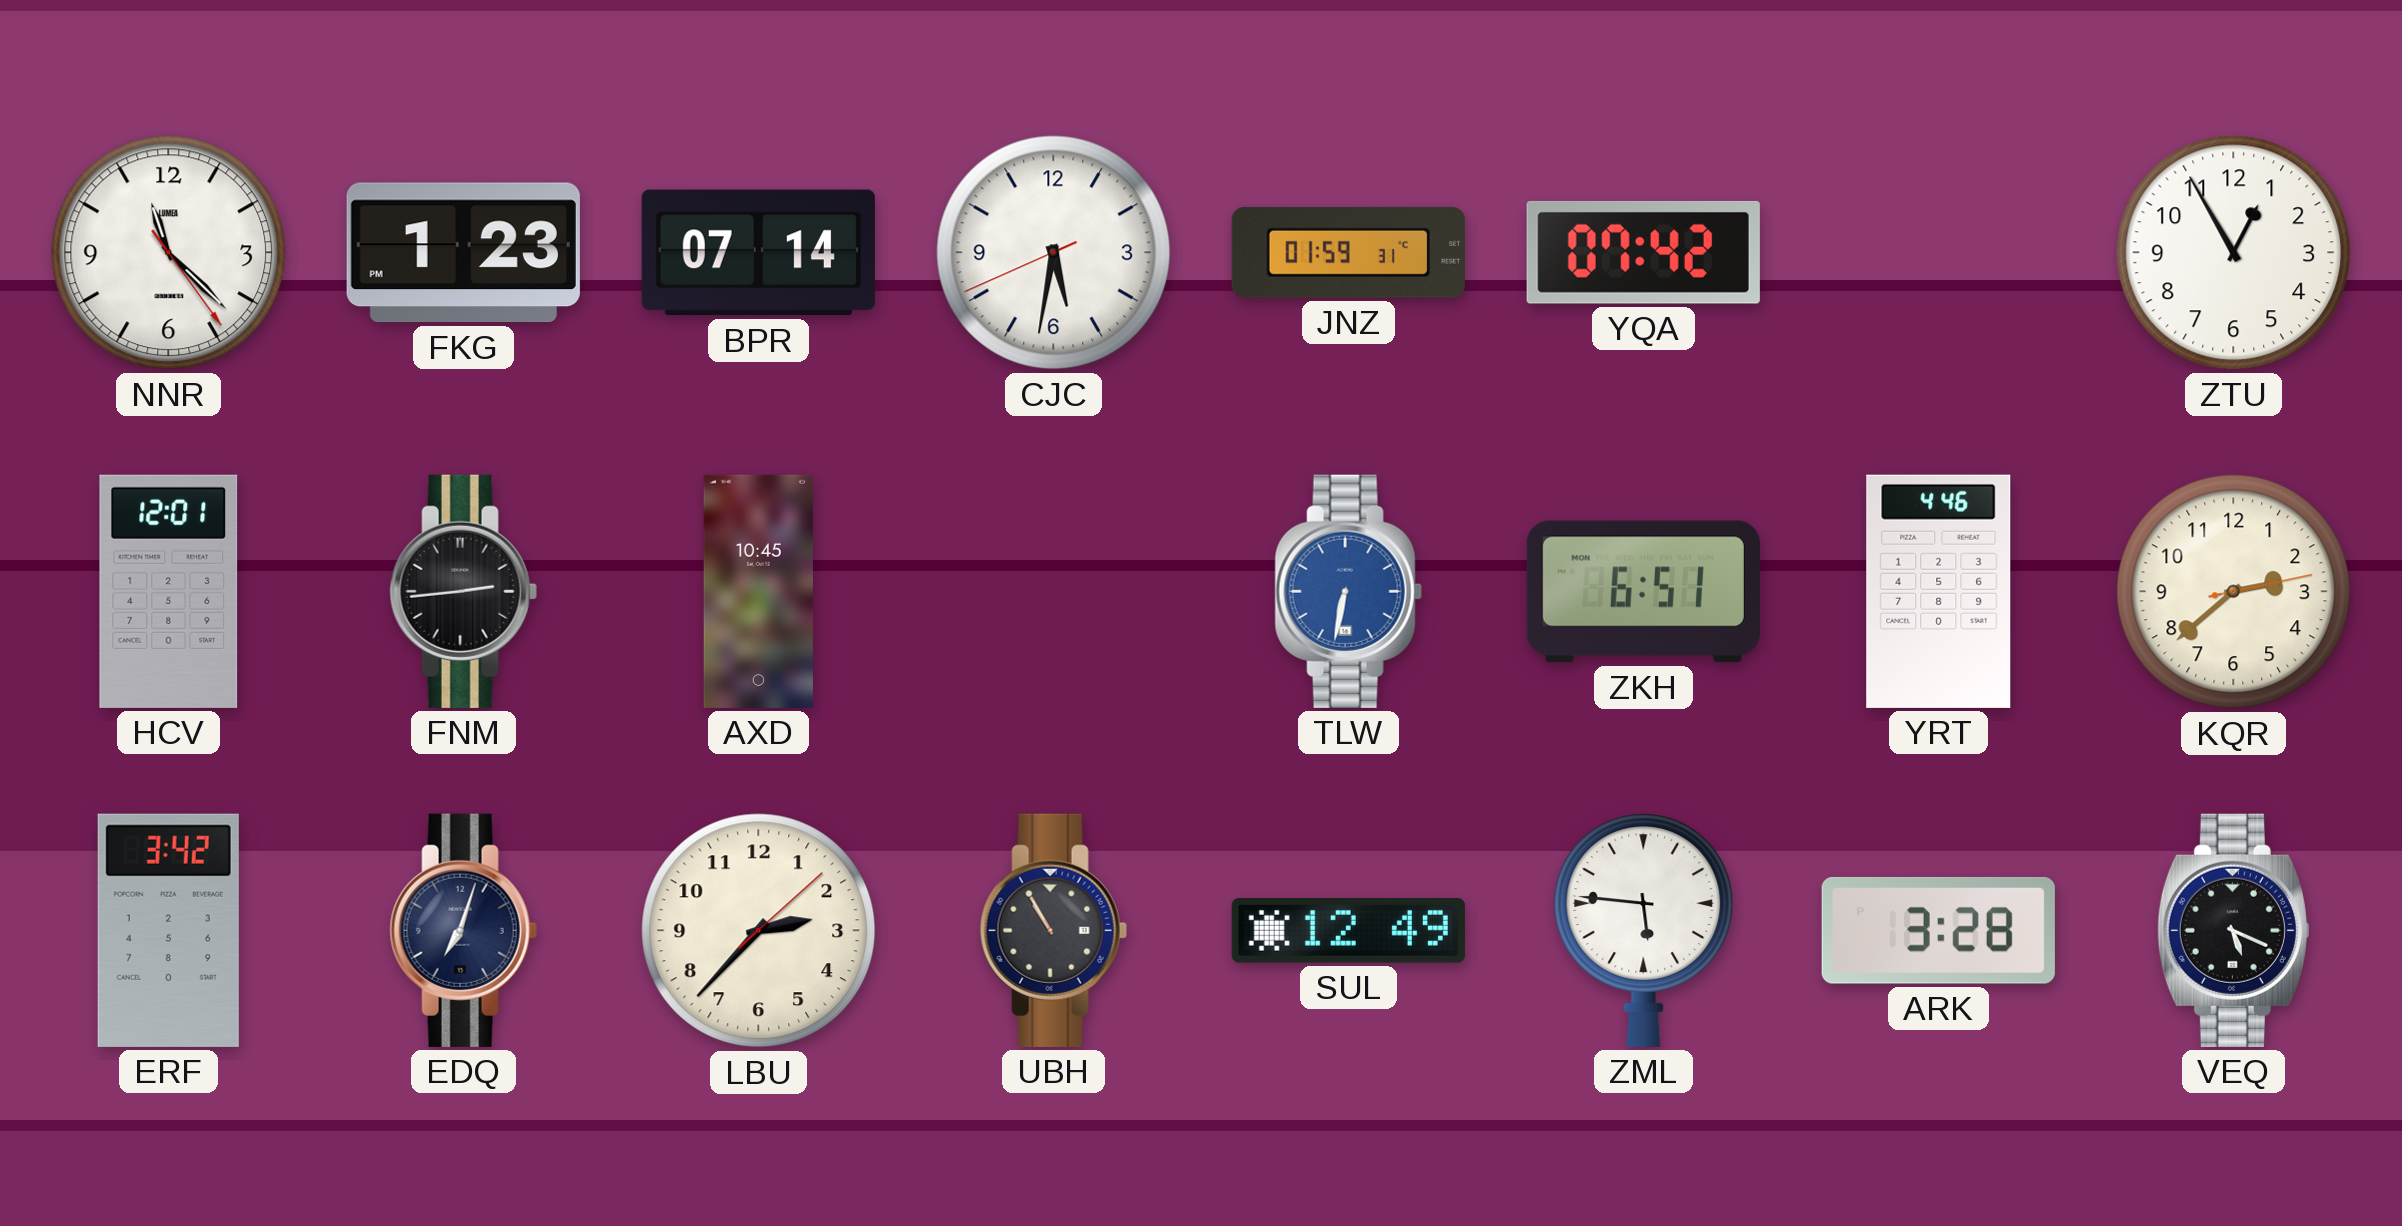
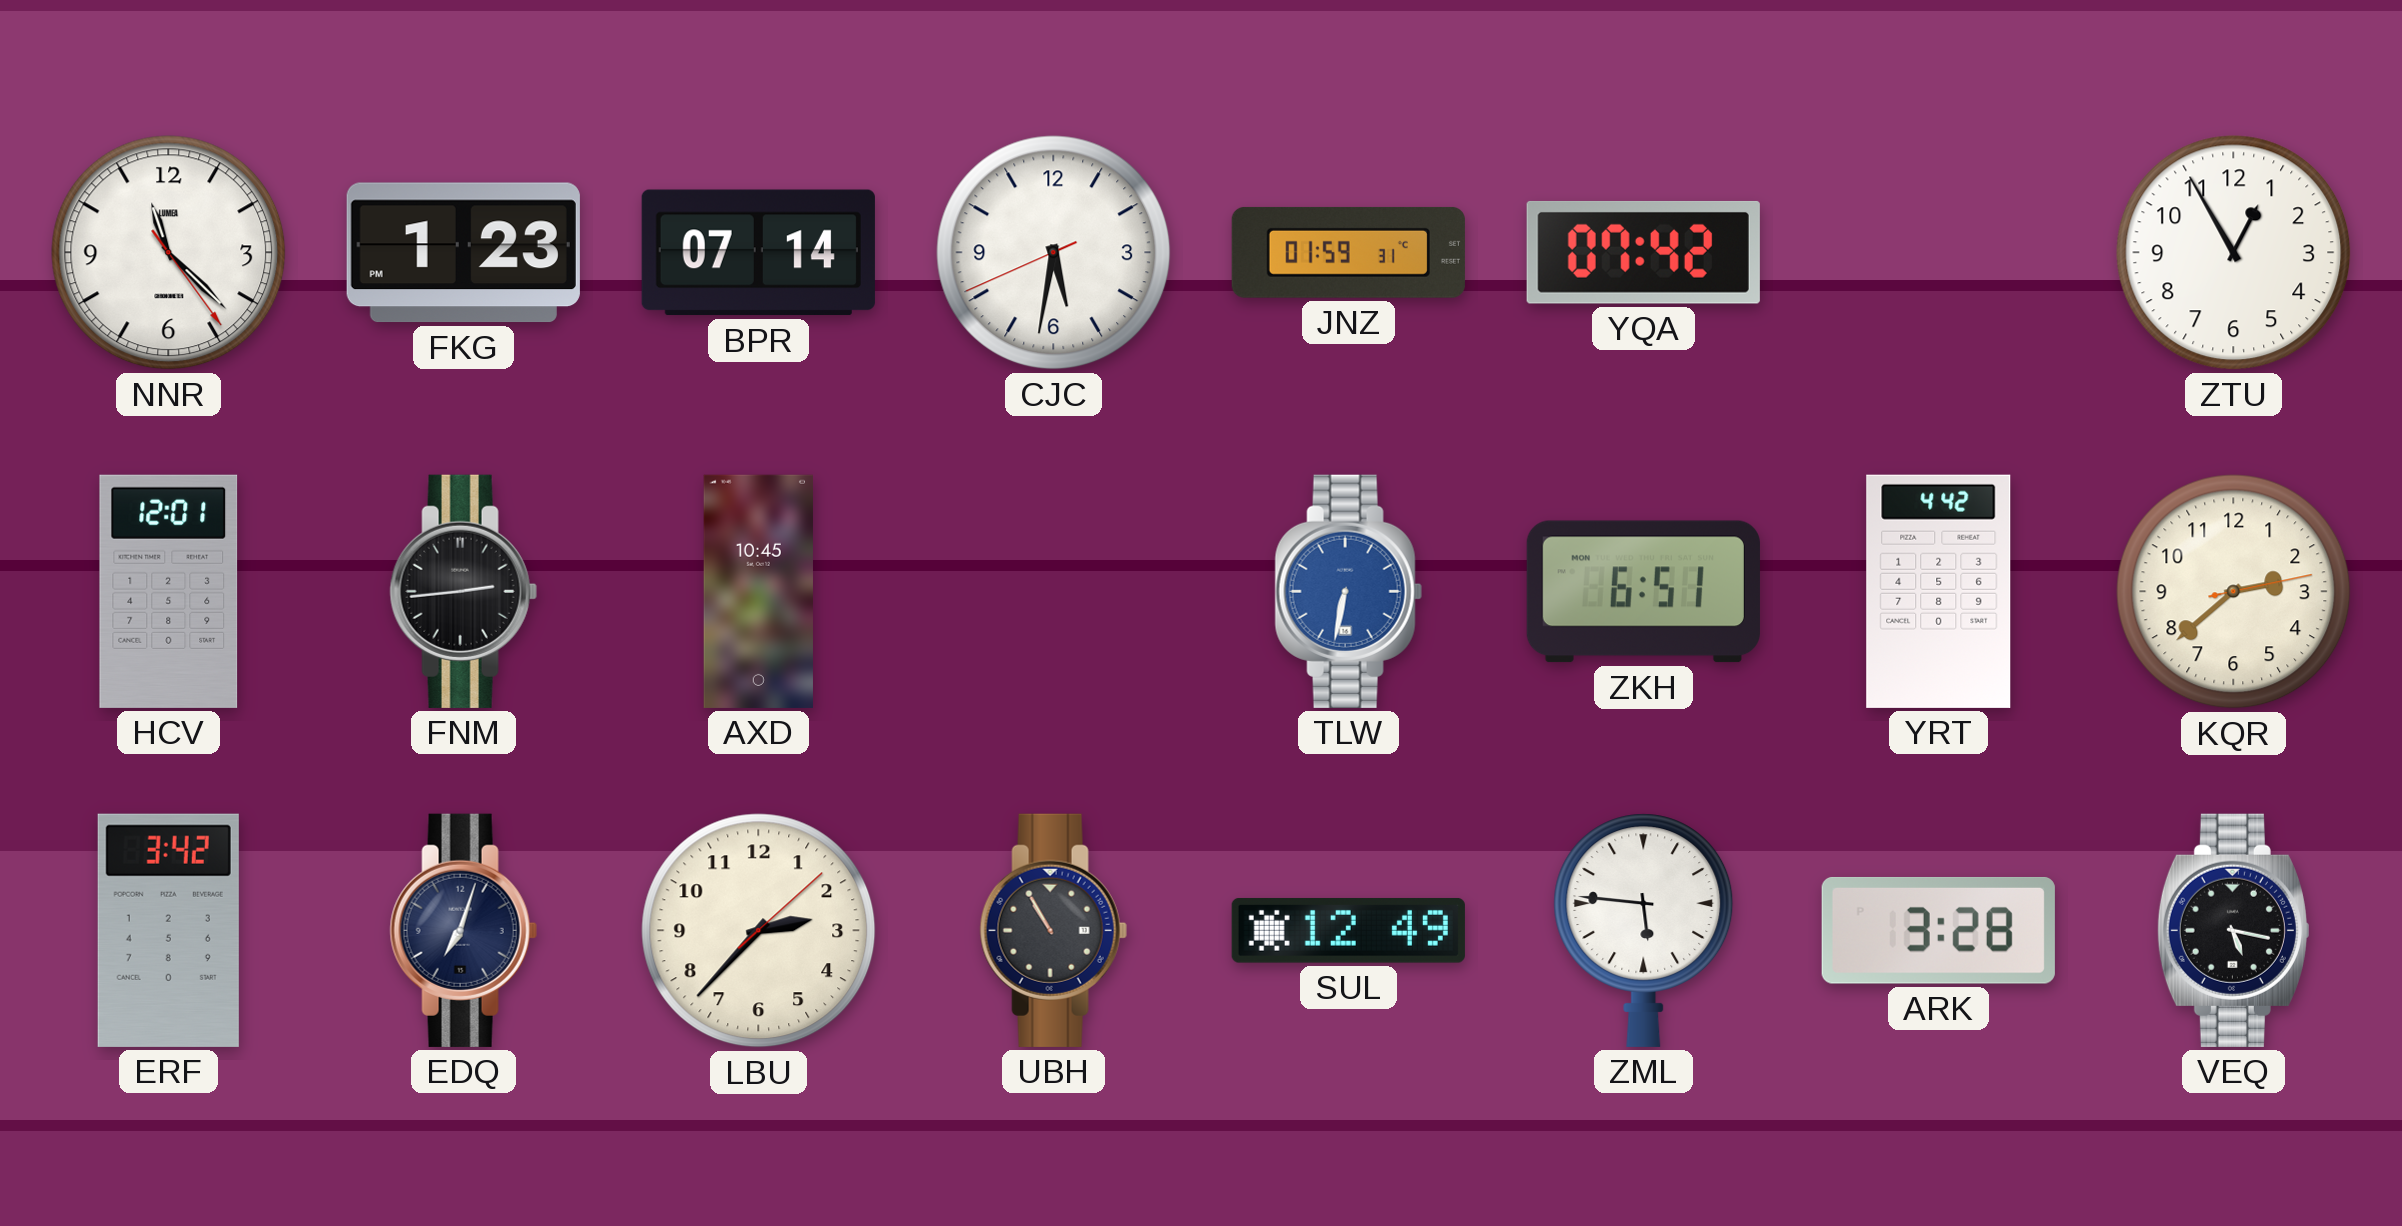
YRT: 4:46 -> 4:42
VEQ: 5:19 -> 5:17
